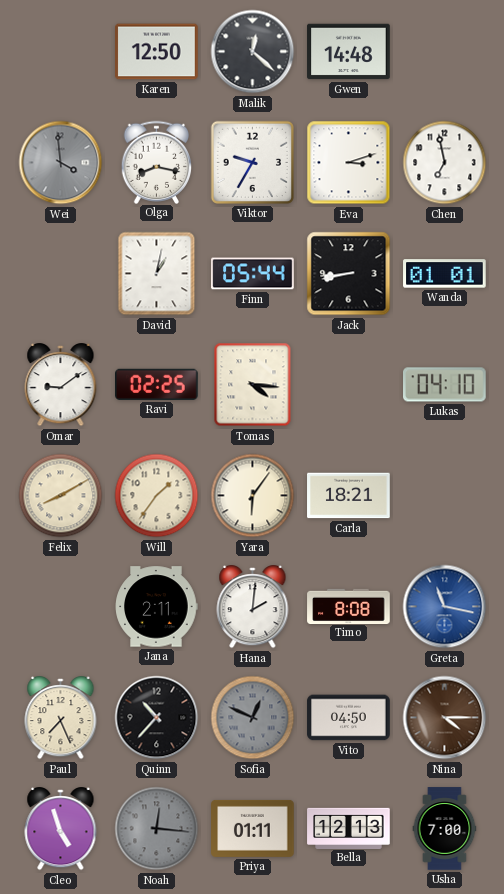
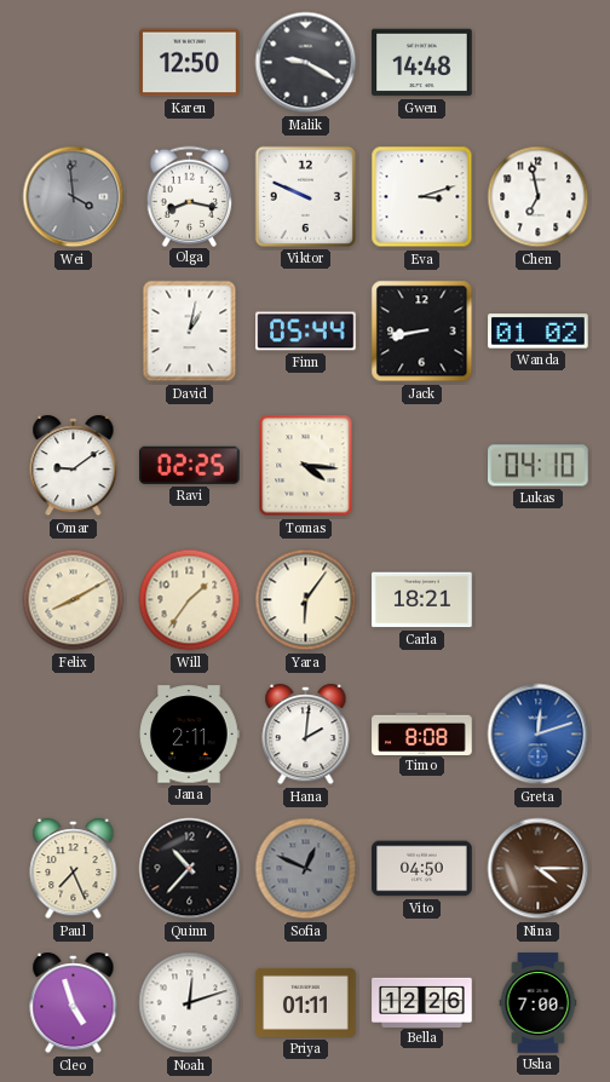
Malik: 12:22 -> 9:20
Viktor: 9:35 -> 9:49
Wanda: 01:01 -> 01:02
Greta: 11:17 -> 12:12
Noah: 12:16 -> 12:12
Noah dial: grey -> white
Bella: 12:13 -> 12:26
